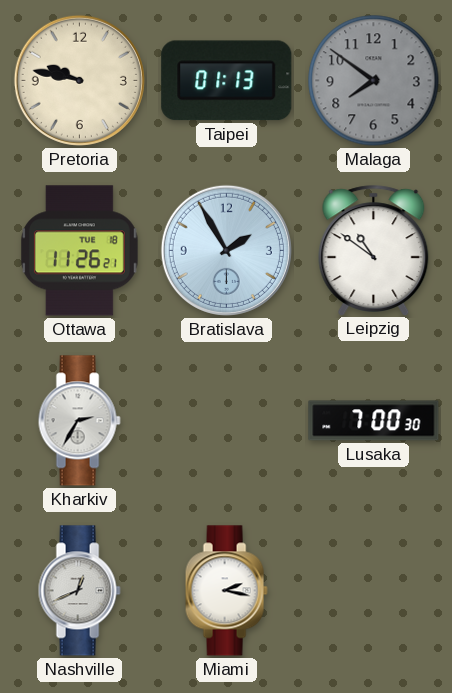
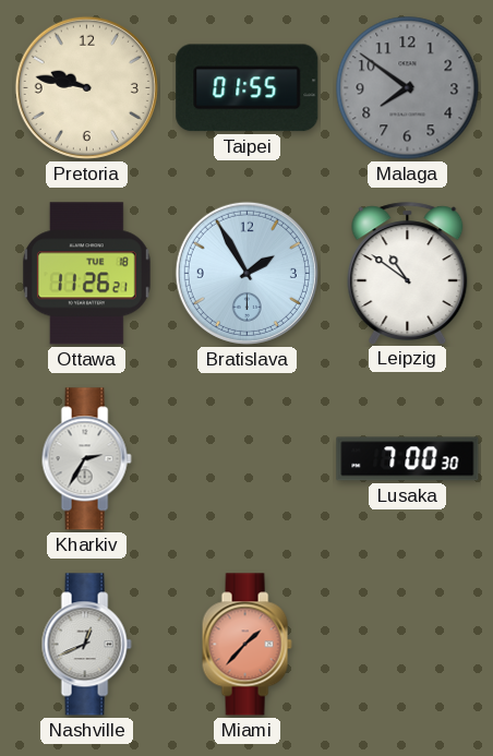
Taipei: 01:13 -> 01:55
Miami: 2:17 -> 1:37
Miami dial: white -> salmon
